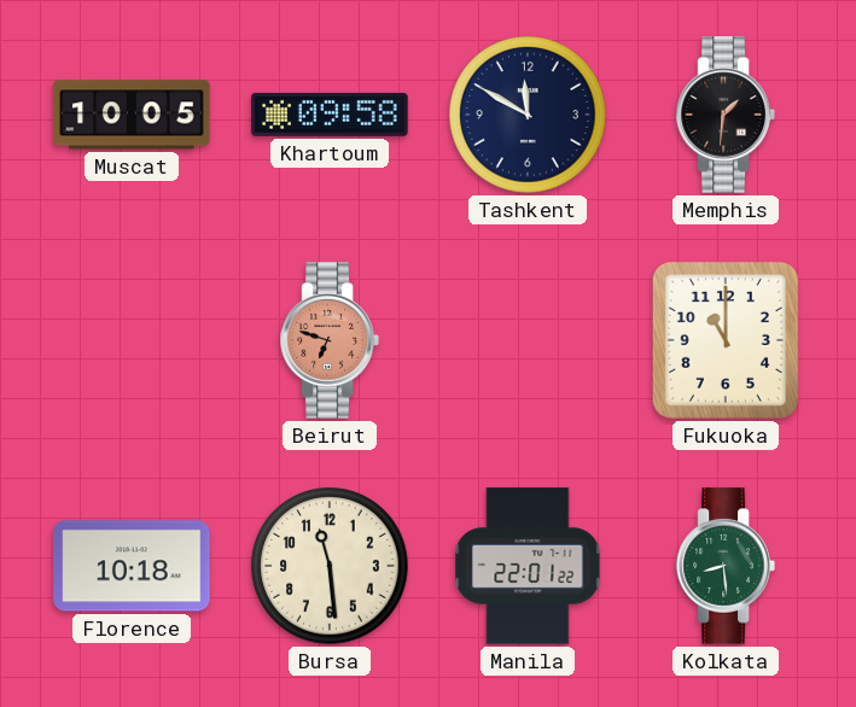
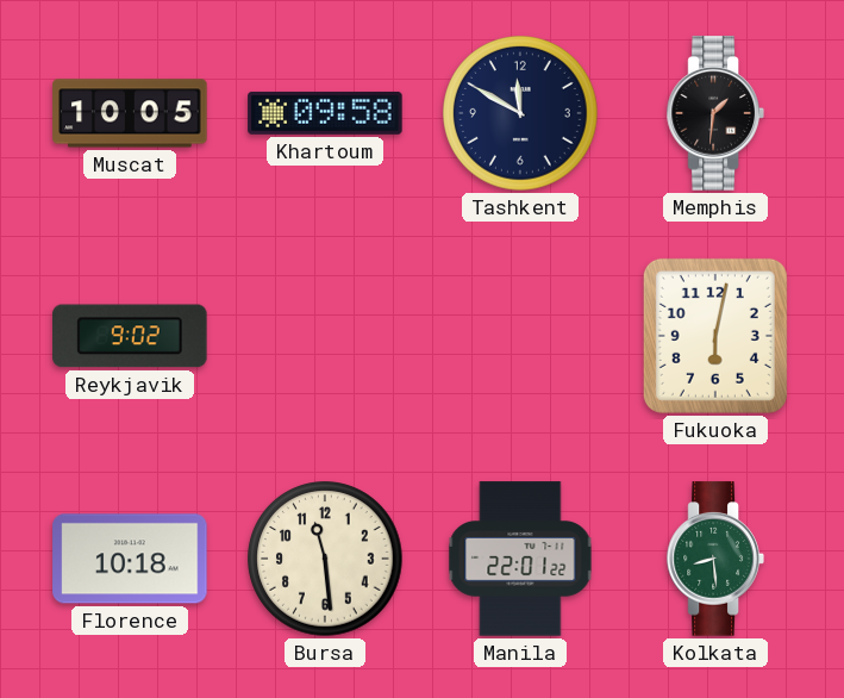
Reykjavik: none -> 9:02
Beirut: 6:48 -> none
Fukuoka: 11:00 -> 6:02
